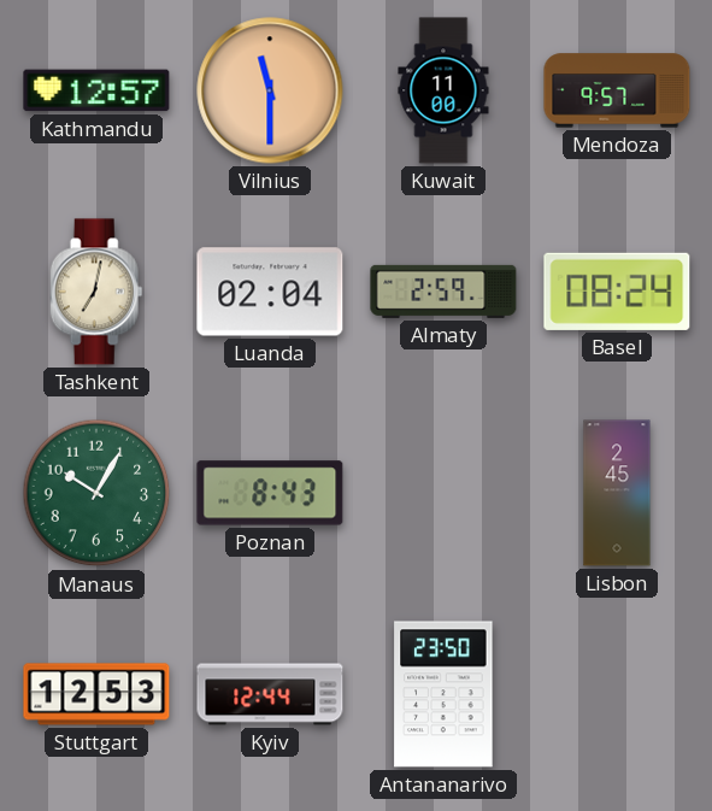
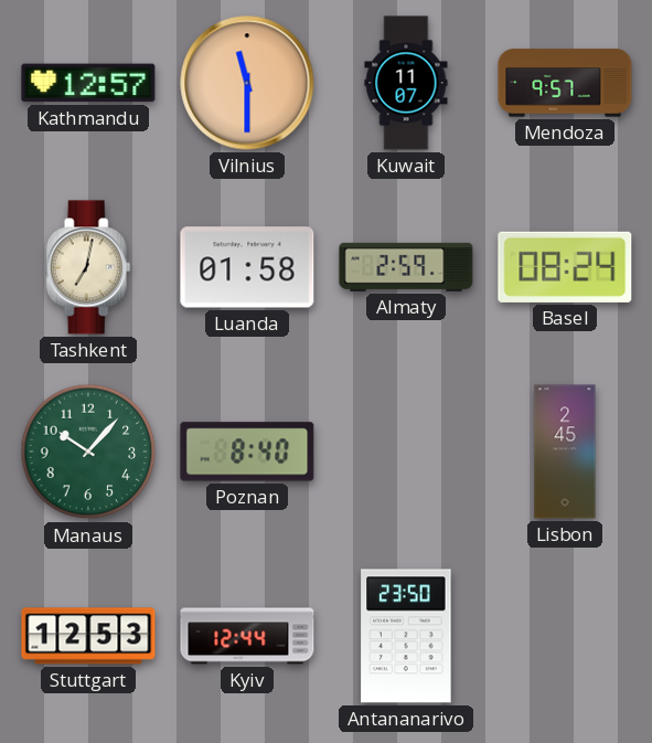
Kuwait: 11:00 -> 11:07
Luanda: 02:04 -> 01:58
Manaus: 10:05 -> 10:07
Poznan: 8:43 -> 8:40
